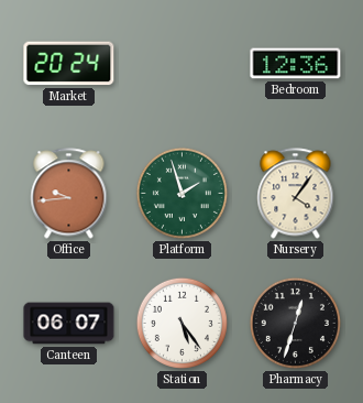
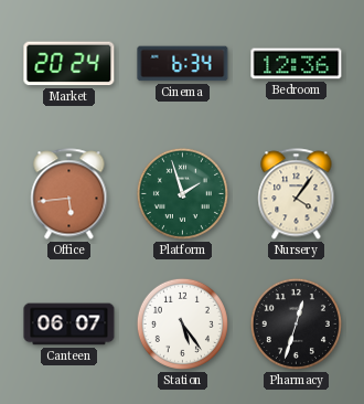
Cinema: none -> 6:34
Office: 9:44 -> 5:44
